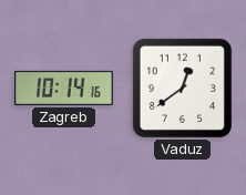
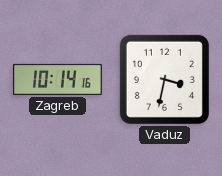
Vaduz: 12:39 -> 3:32
